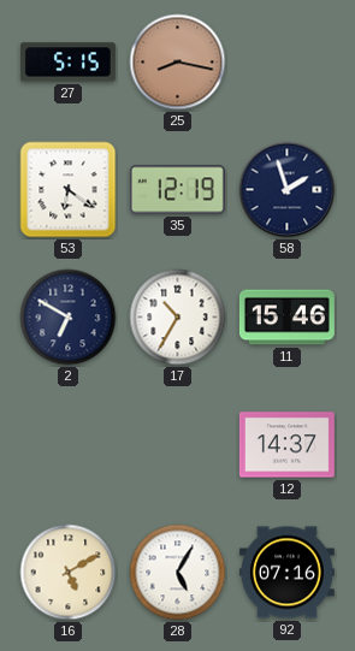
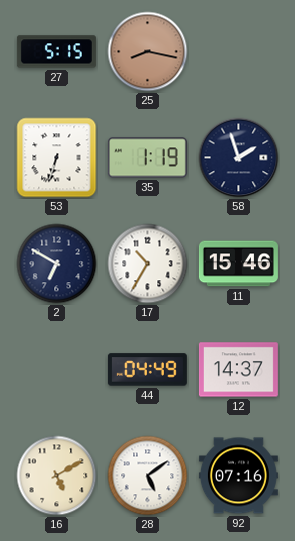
53: 6:21 -> 6:33
35: 12:19 -> 1:19
44: none -> 04:49
28: 5:05 -> 5:09
